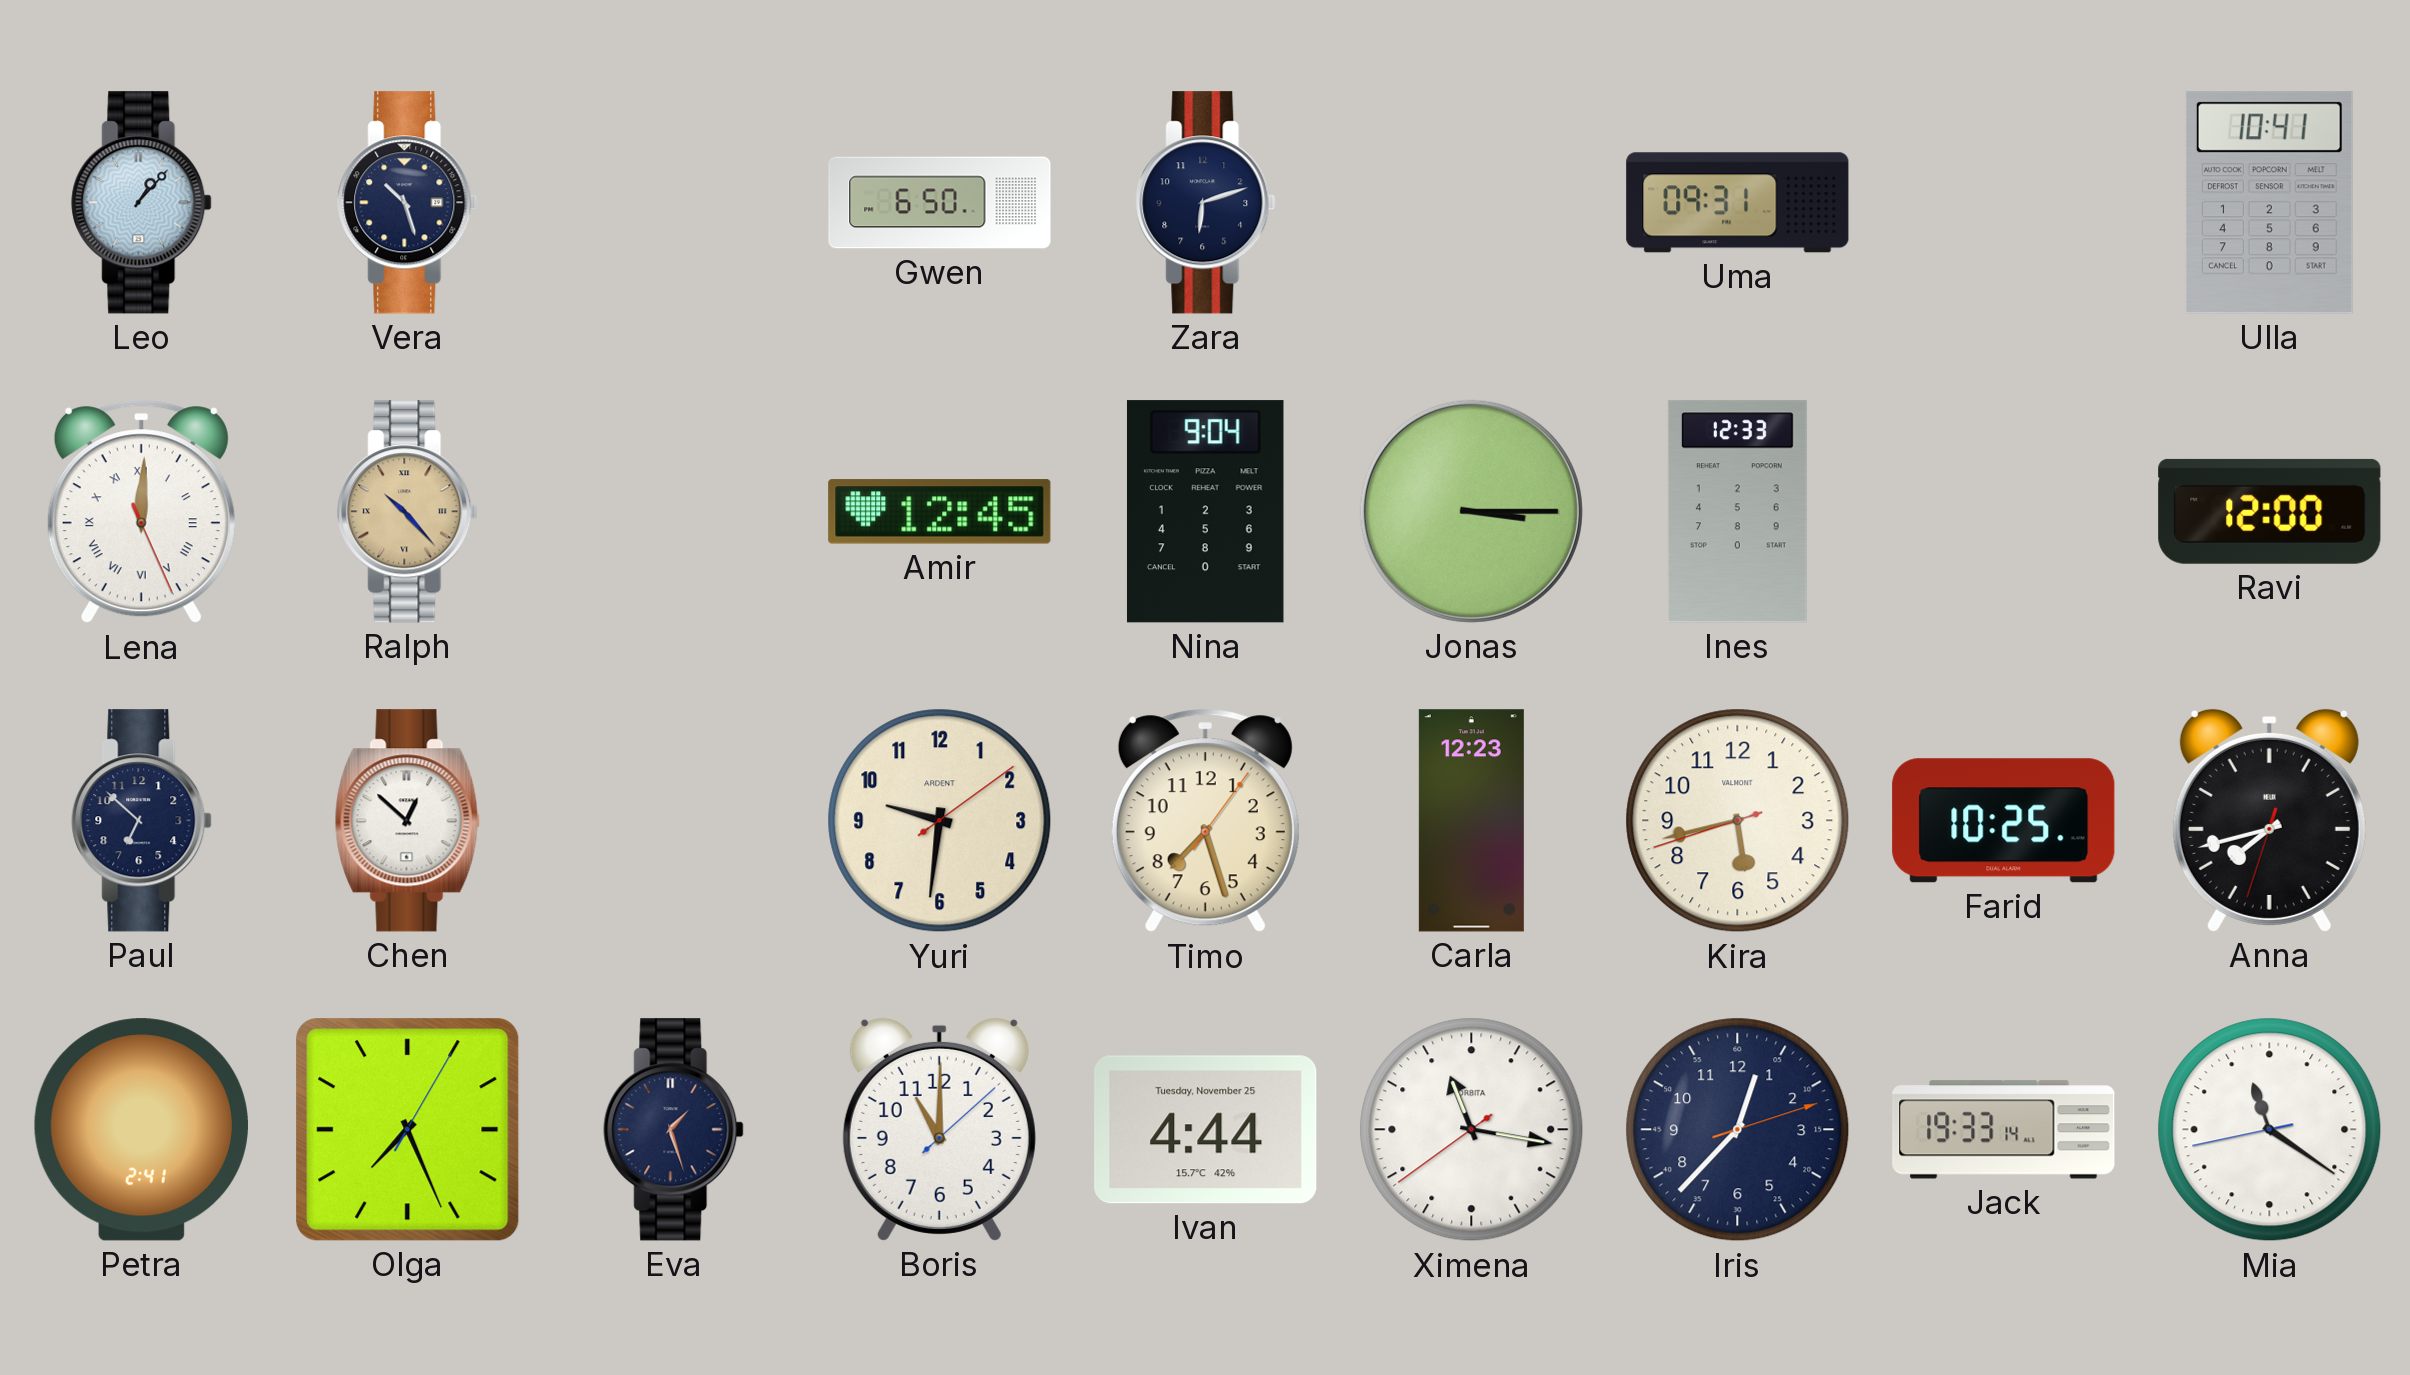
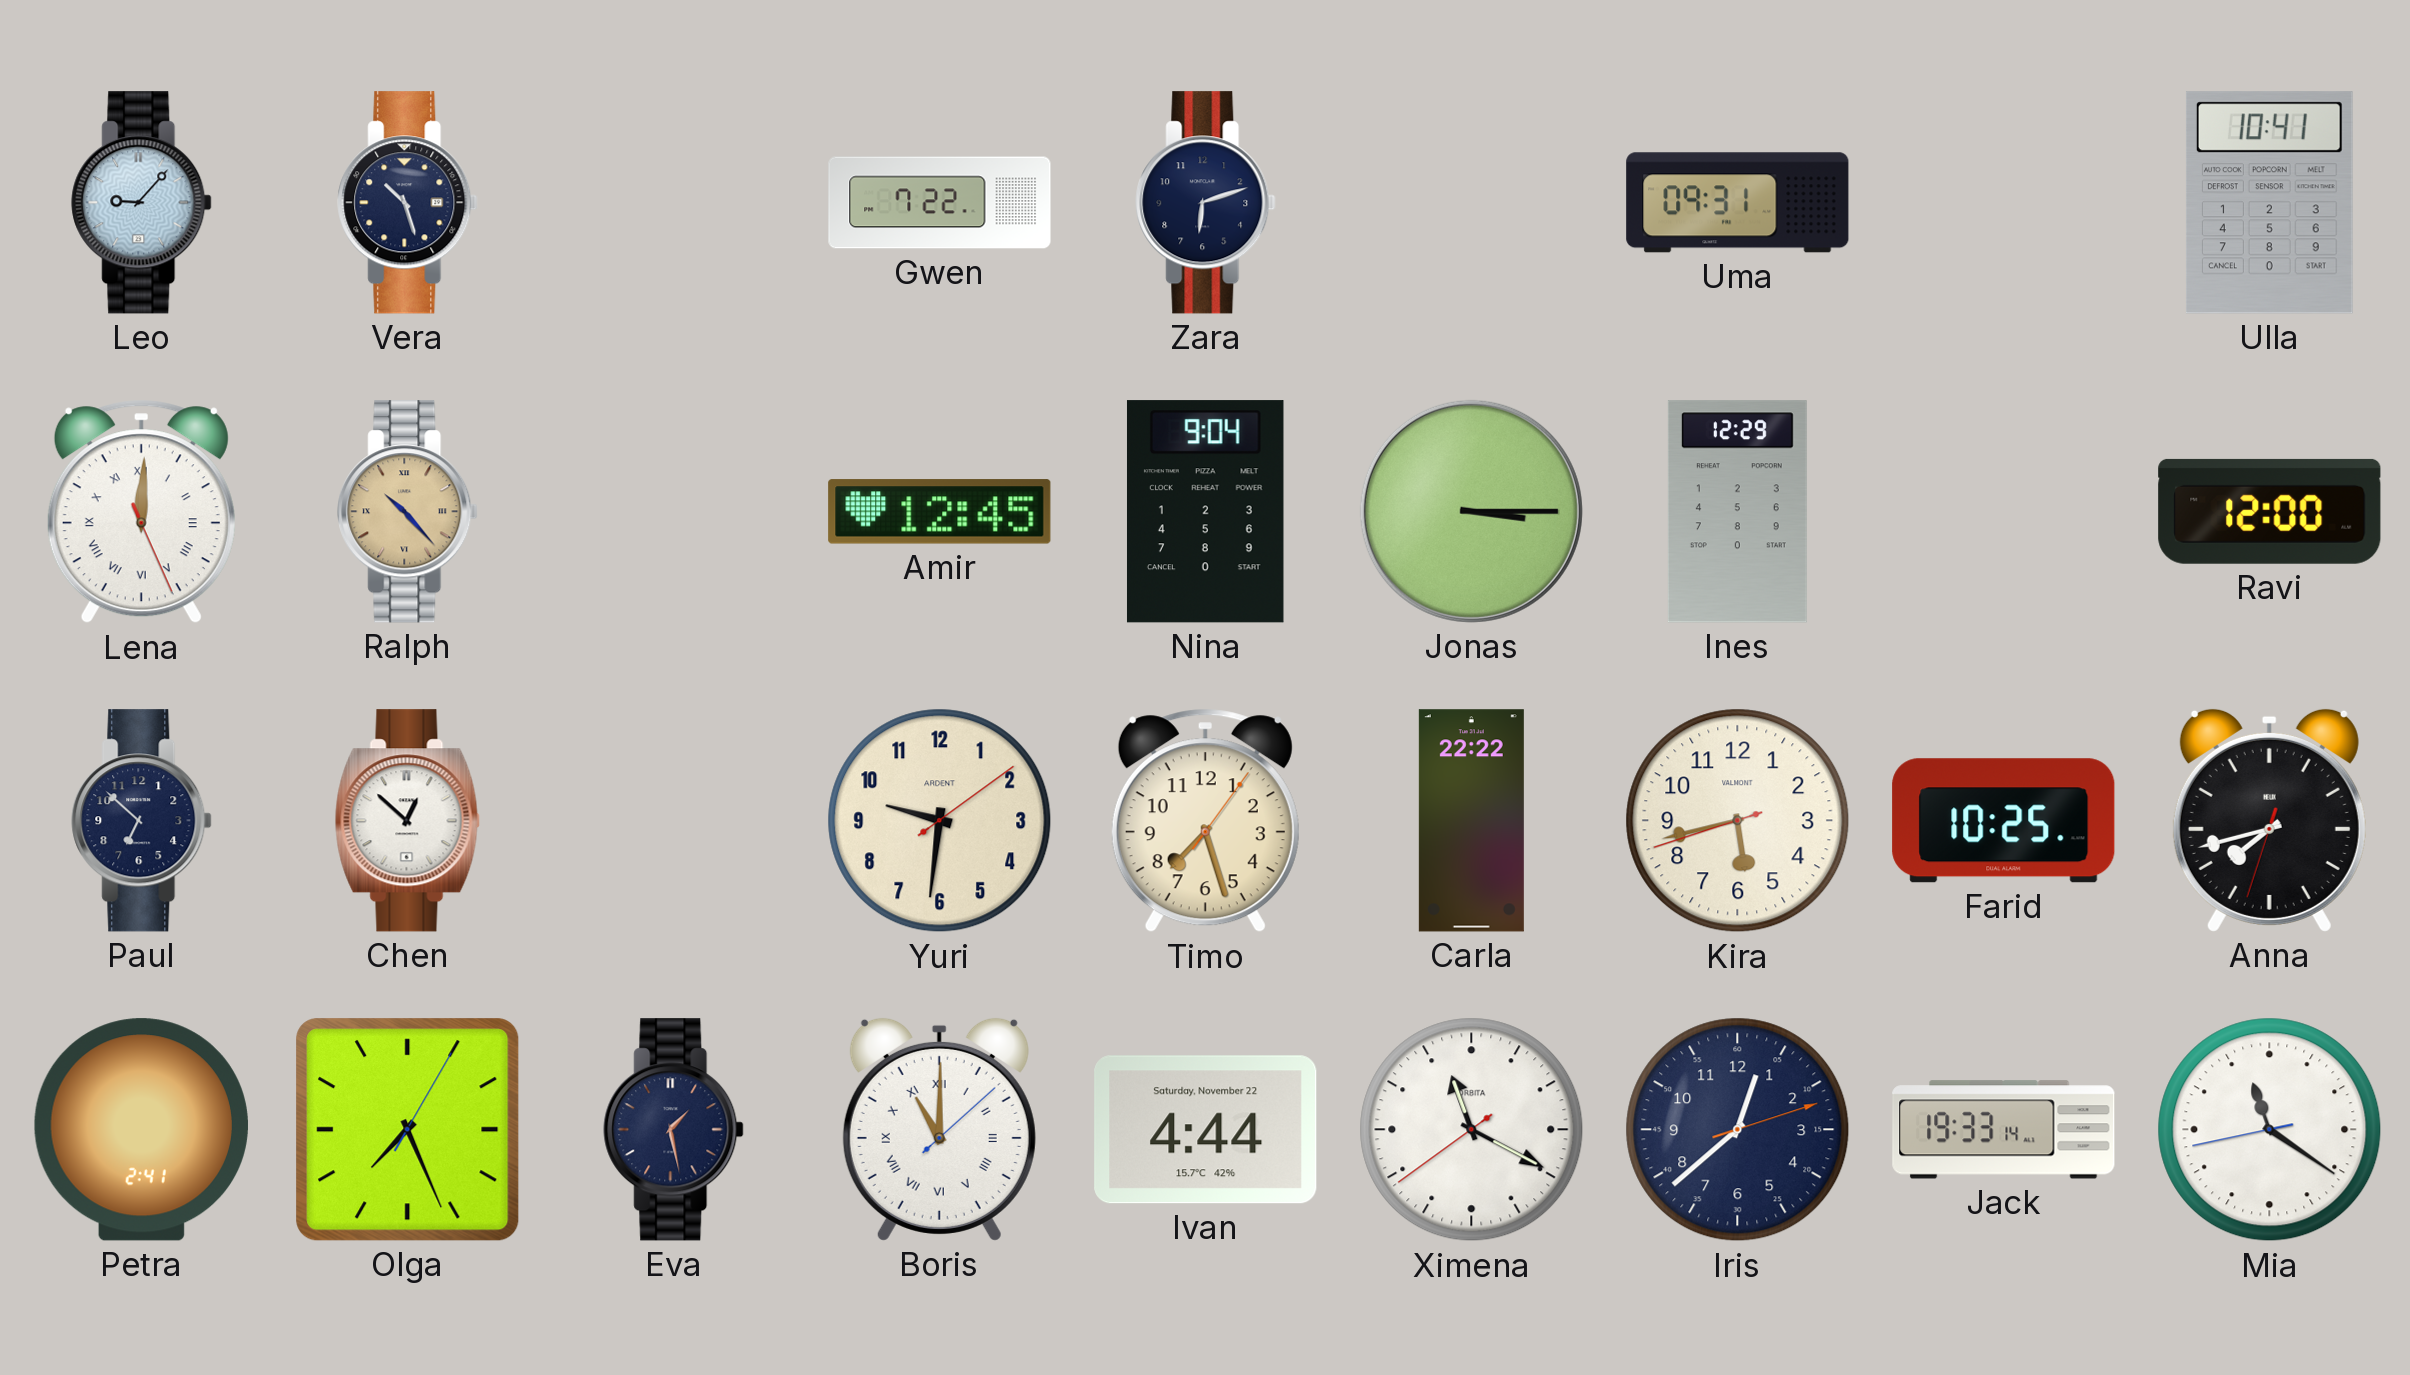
Leo: 1:07 -> 9:07
Gwen: 6:50 -> 7:22
Ines: 12:33 -> 12:29
Carla: 12:23 -> 22:22
Eva: 1:27 -> 1:28
Boris numerals: Arabic -> Roman
Ivan date: Tuesday, November 25 -> Saturday, November 22
Ximena: 11:16 -> 11:19
Iris: 12:37 -> 12:38
